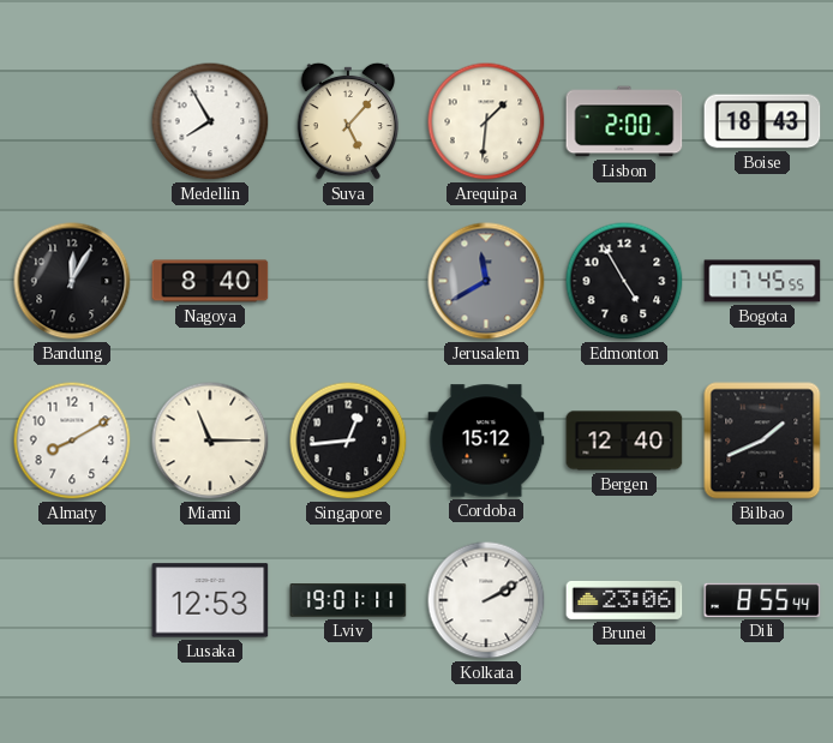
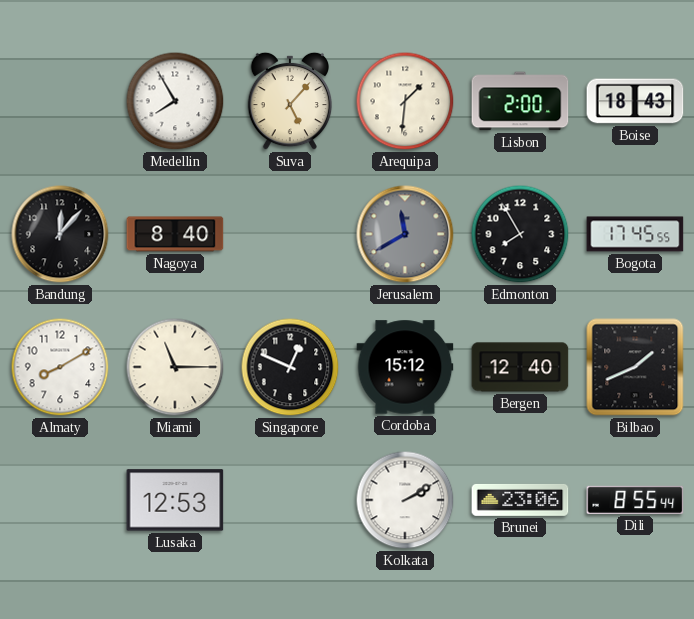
Bandung: 12:05 -> 12:07
Edmonton: 4:55 -> 7:55
Singapore: 12:44 -> 12:49
Lviv: 19:01 -> none
